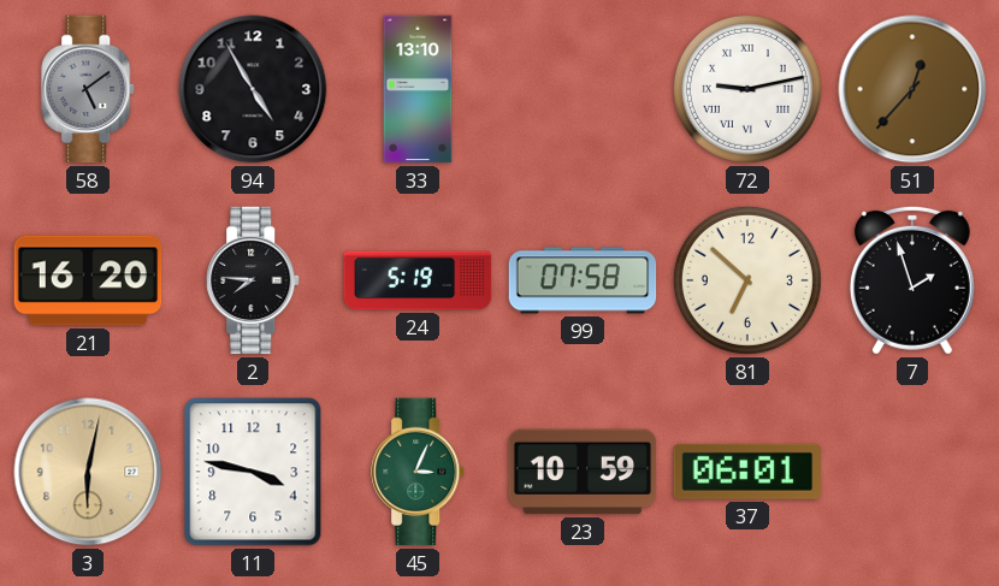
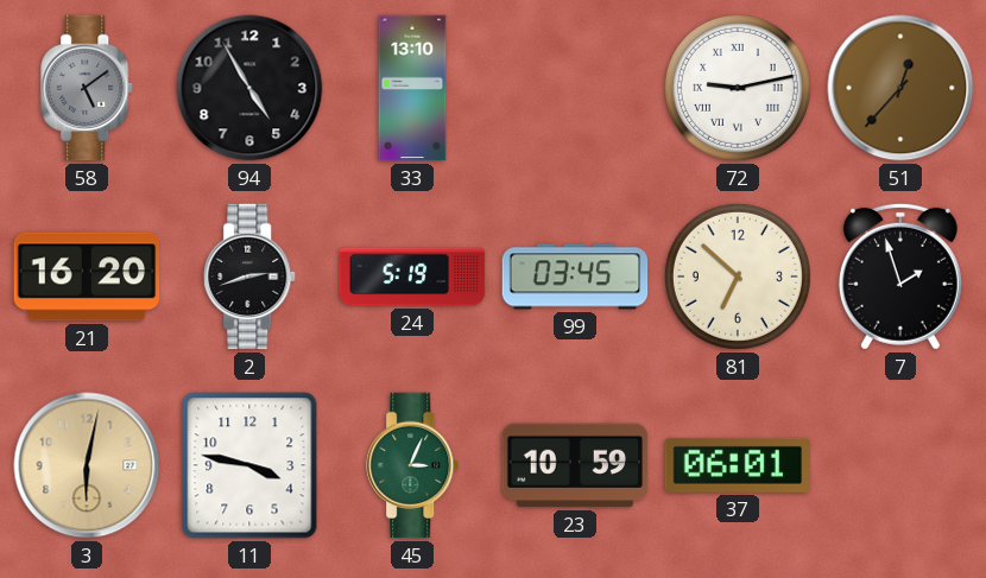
2: 7:46 -> 2:42
99: 07:58 -> 03:45
